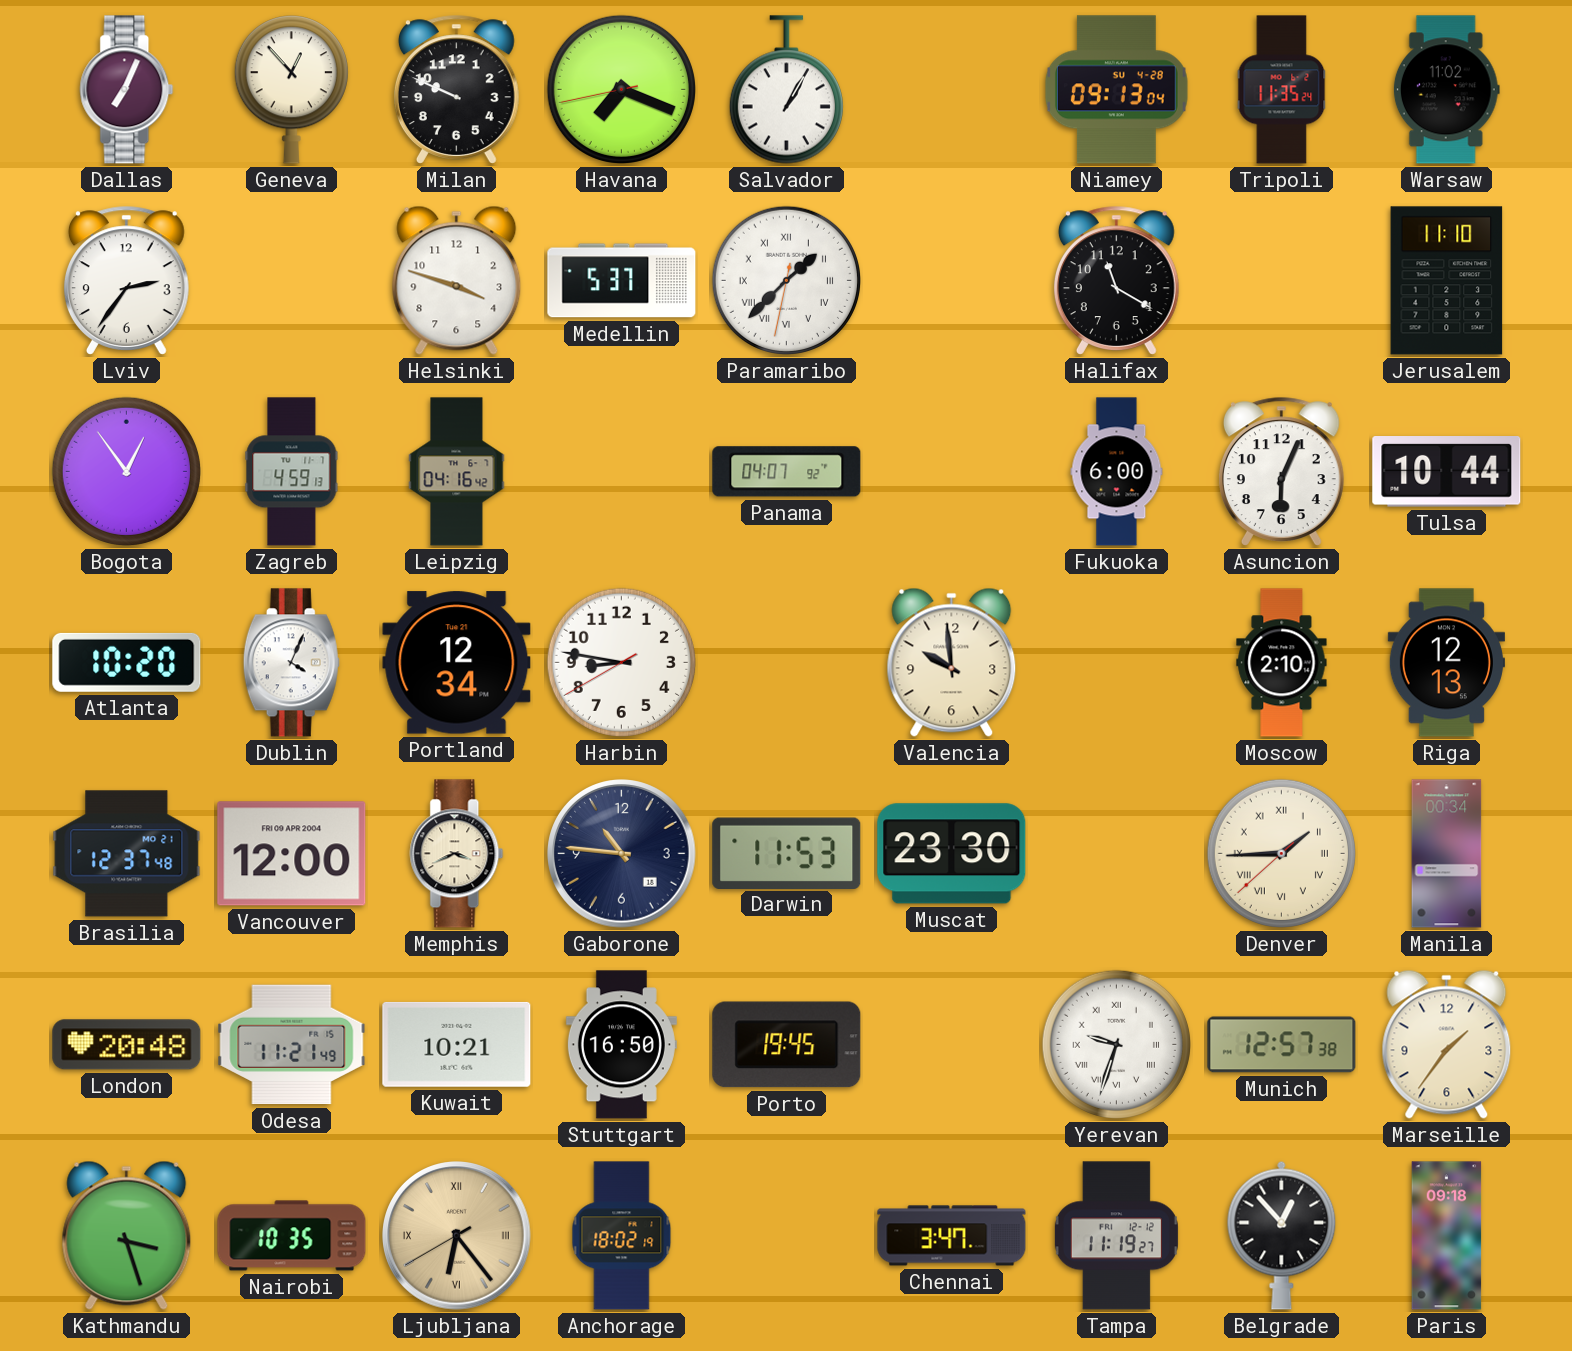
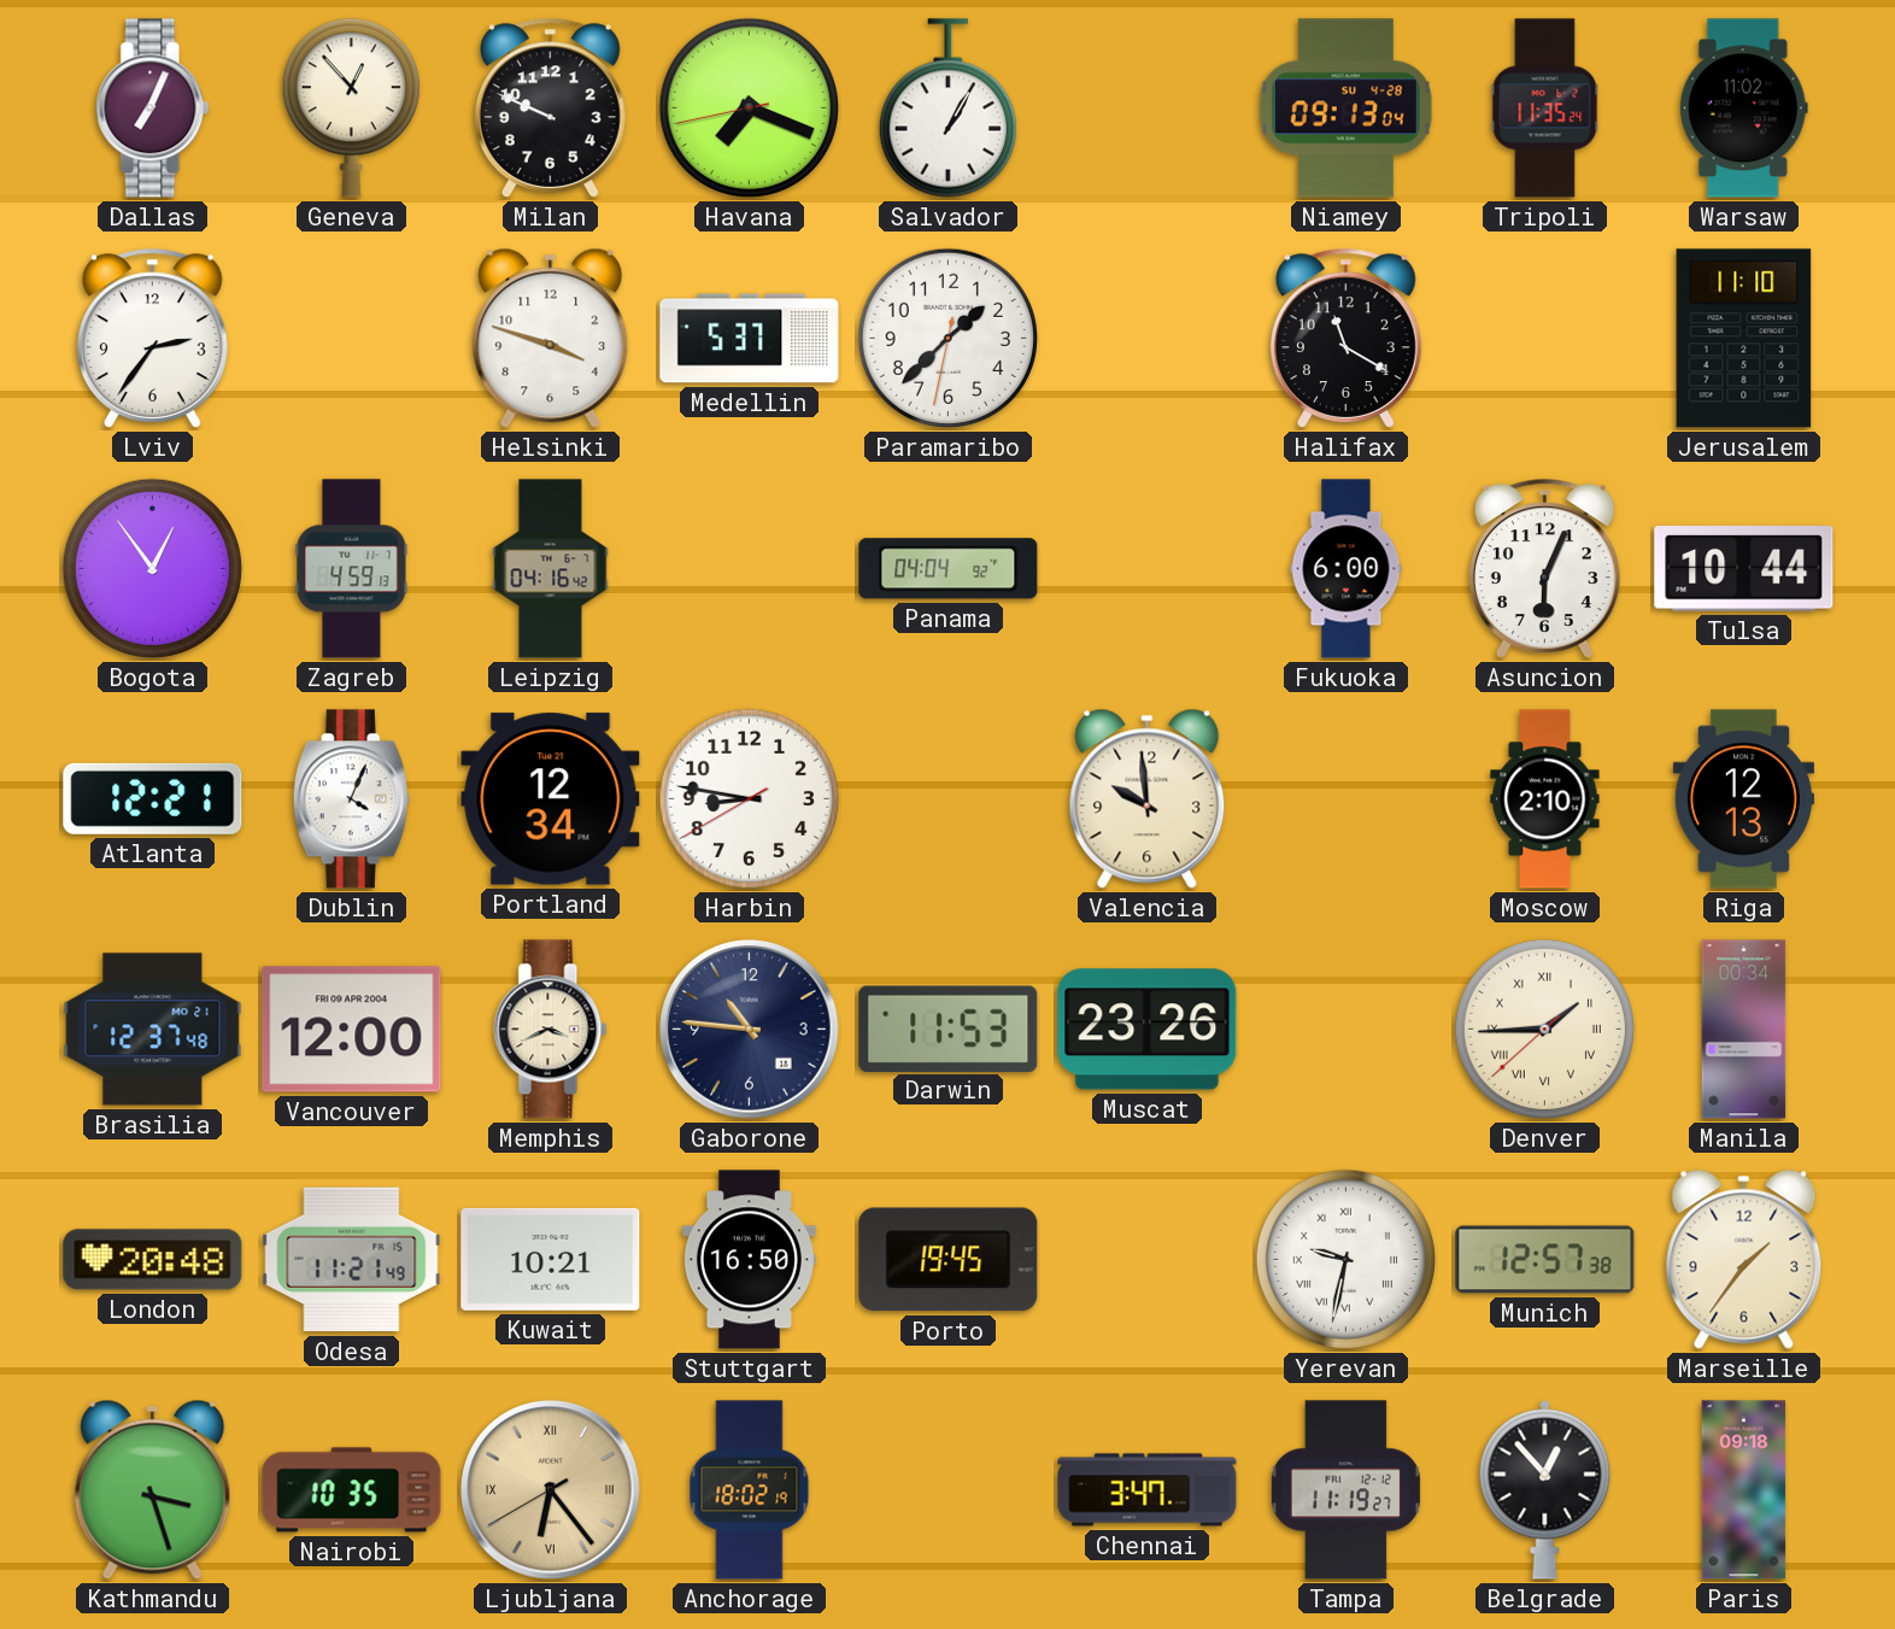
Paramaribo numerals: Roman -> Arabic
Panama: 04:07 -> 04:04
Atlanta: 10:20 -> 12:21
Muscat: 23:30 -> 23:26
Yerevan: 9:33 -> 9:32
